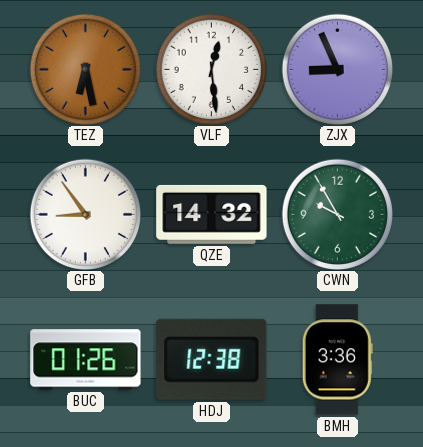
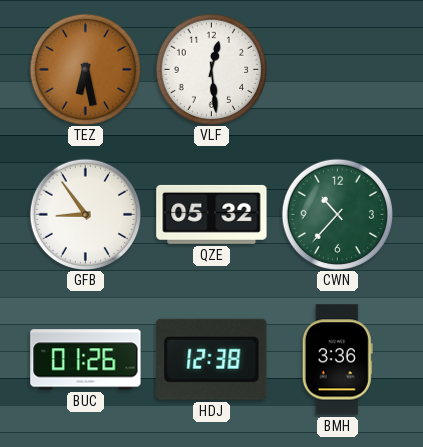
ZJX: 8:56 -> none
QZE: 14:32 -> 05:32
CWN: 9:55 -> 10:37
